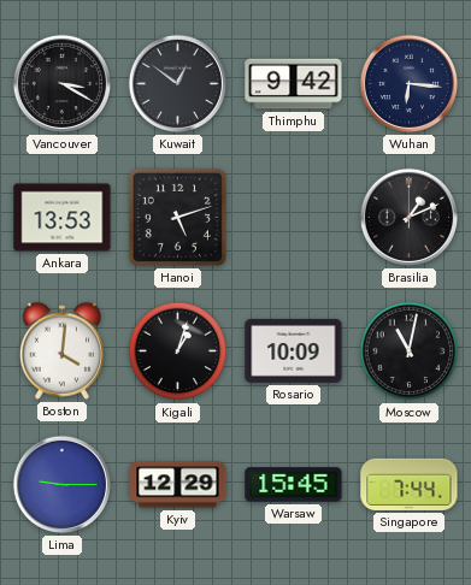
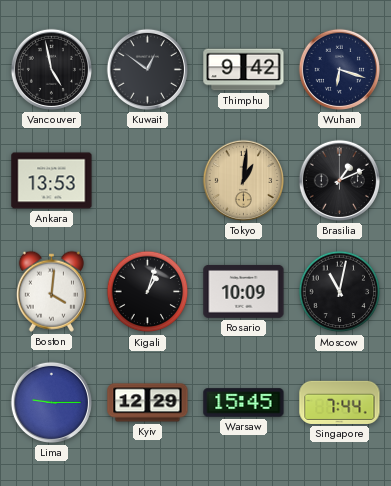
Vancouver: 3:20 -> 4:58
Wuhan: 6:16 -> 6:18
Hanoi: 5:12 -> none
Tokyo: none -> 1:01
